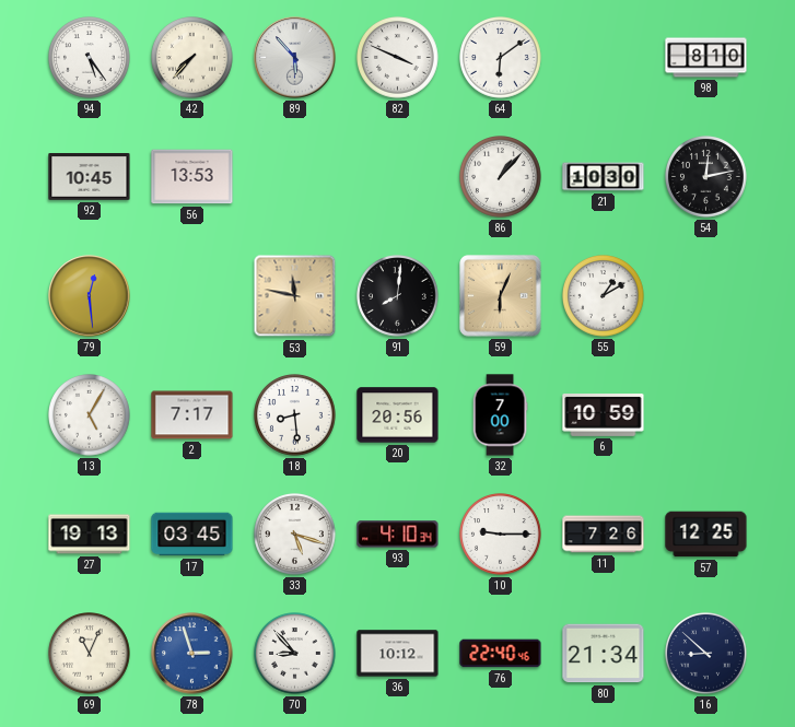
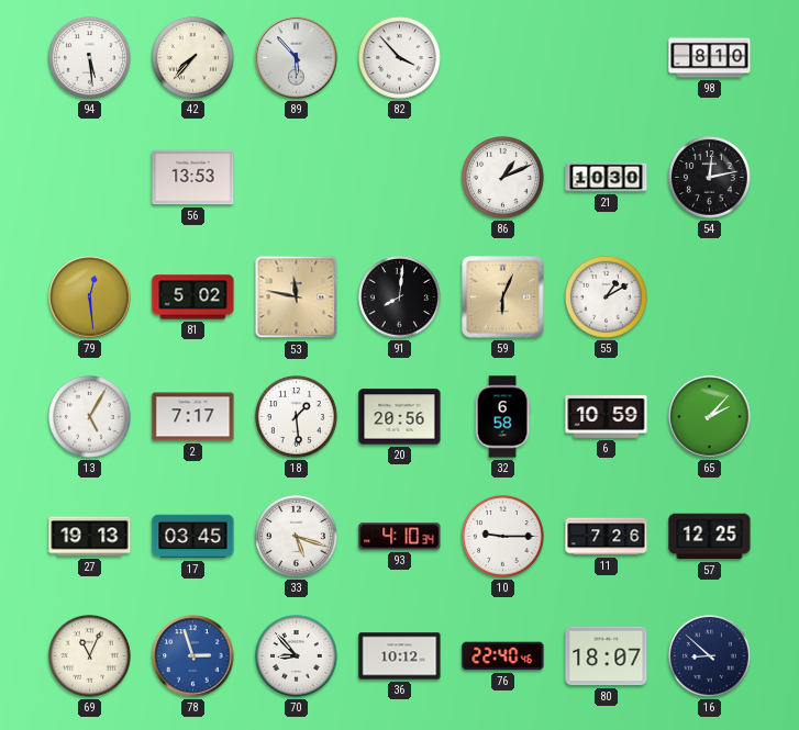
94: 5:24 -> 5:29
82: 3:49 -> 3:53
64: 6:09 -> none
92: 10:45 -> none
86: 1:07 -> 1:11
81: none -> 5:02
18: 8:29 -> 1:29
32: 7:00 -> 6:58
65: none -> 2:07
80: 21:34 -> 18:07
